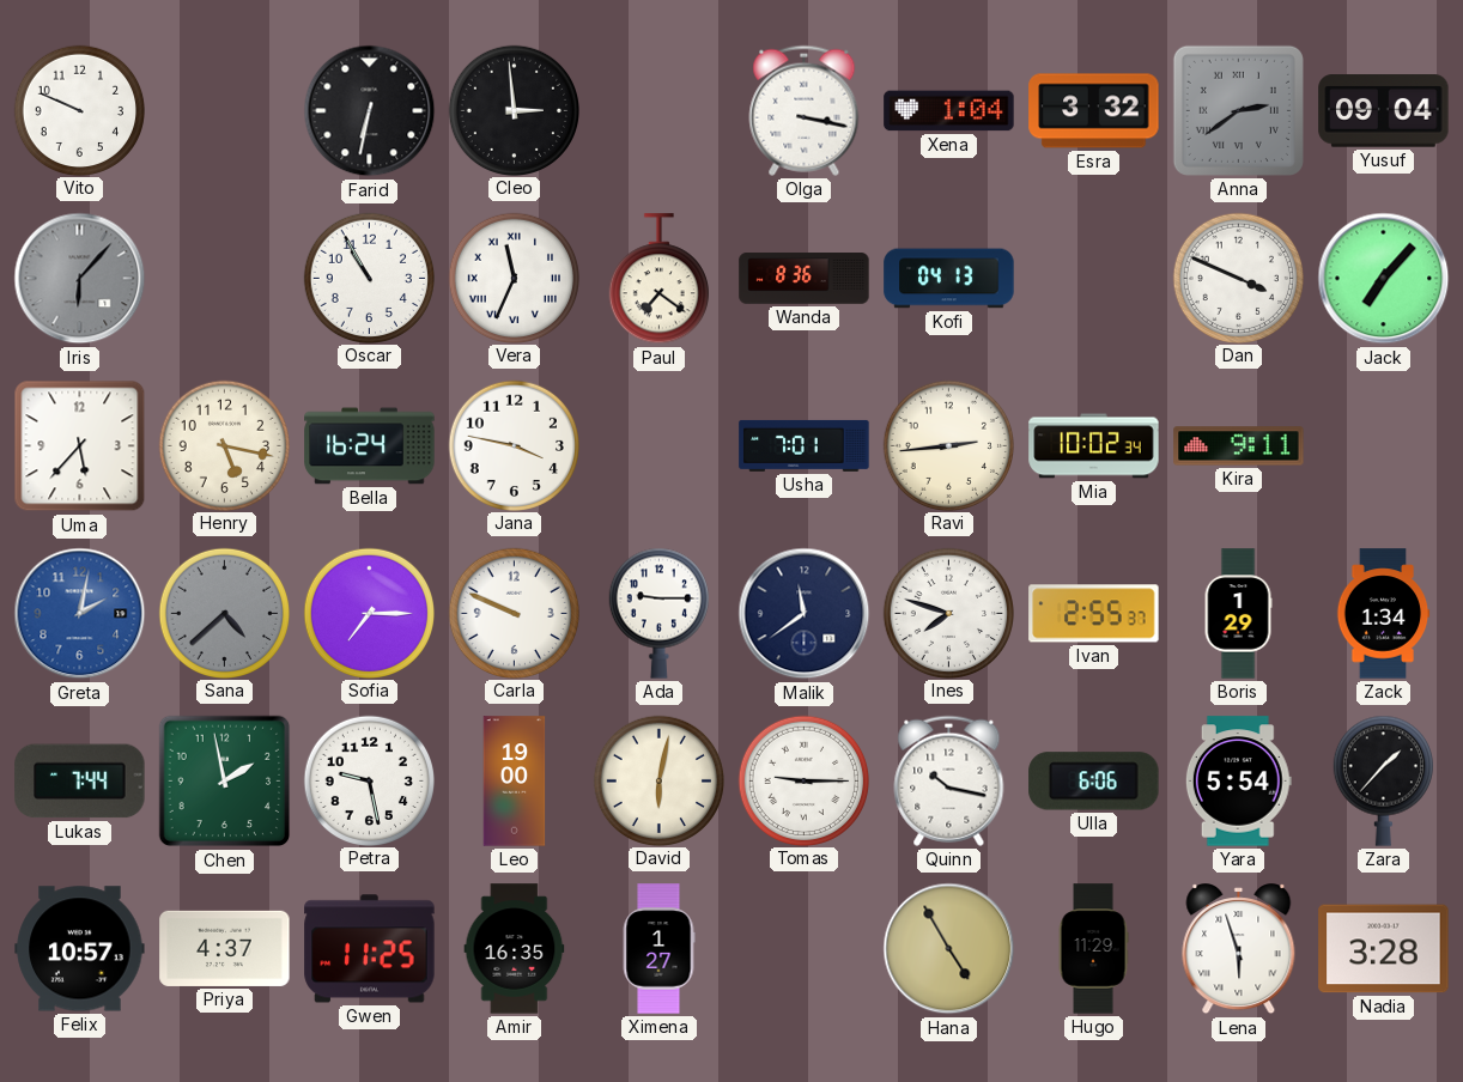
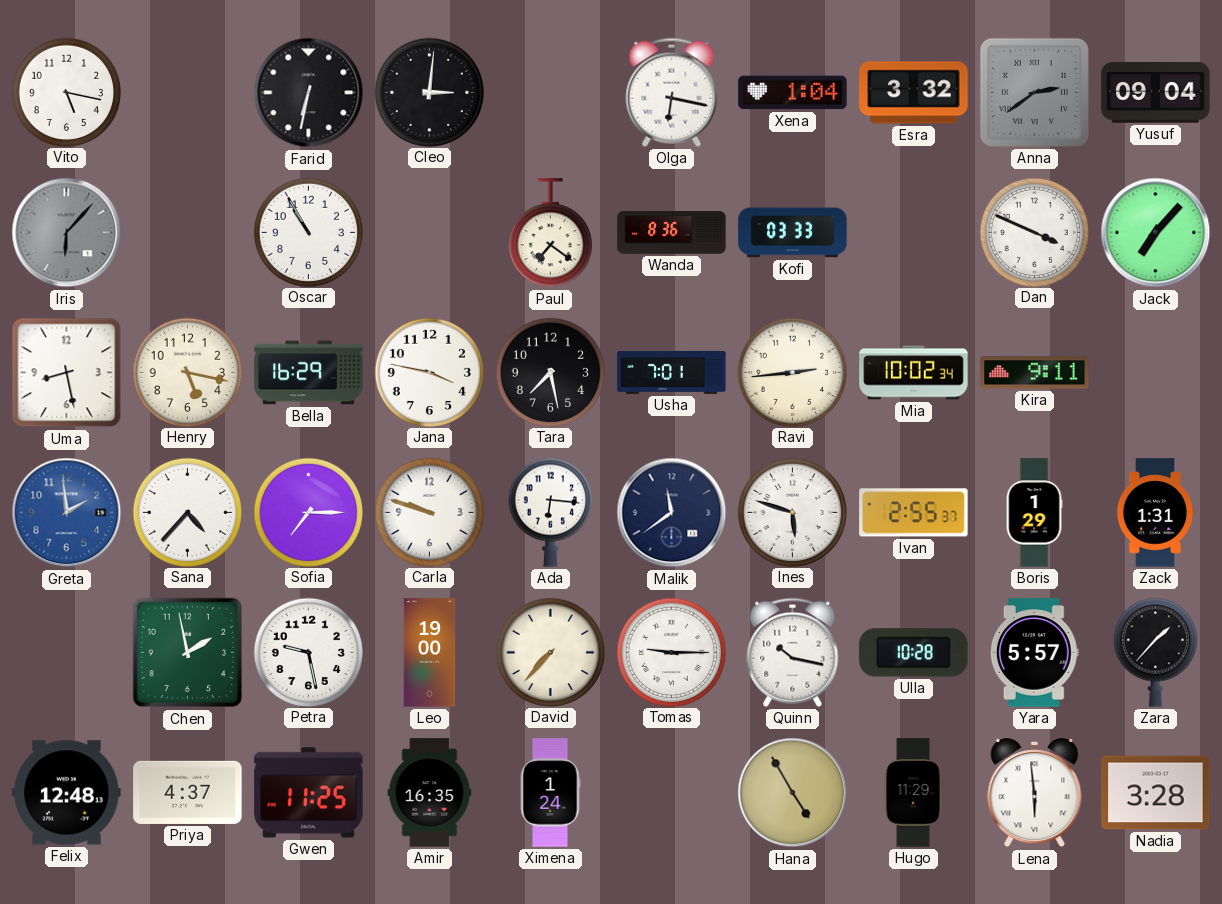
Vito: 9:49 -> 5:17
Cleo: 2:59 -> 3:01
Olga: 3:17 -> 6:17
Vera: 11:34 -> none
Kofi: 04:13 -> 03:33
Uma: 5:37 -> 8:28
Bella: 16:24 -> 16:29
Tara: none -> 7:28
Greta: 2:02 -> 1:59
Sana: 4:38 -> 4:37
Sana dial: grey -> white
Carla: 9:49 -> 9:48
Ada: 9:15 -> 6:16
Ines: 7:48 -> 5:48
Zack: 1:34 -> 1:31
Lukas: 7:44 -> none
David: 6:02 -> 7:37
Ulla: 6:06 -> 10:28
Yara: 5:54 -> 5:57
Felix: 10:57 -> 12:48
Ximena: 1:27 -> 1:24
Lena: 5:57 -> 5:59
